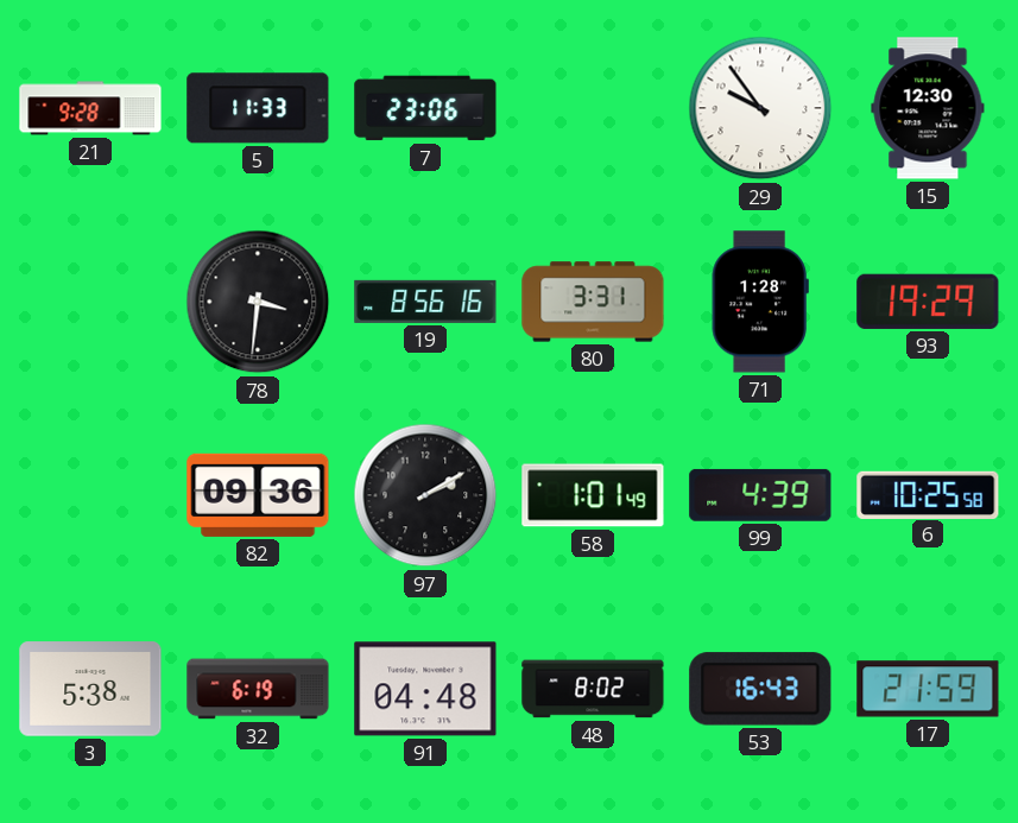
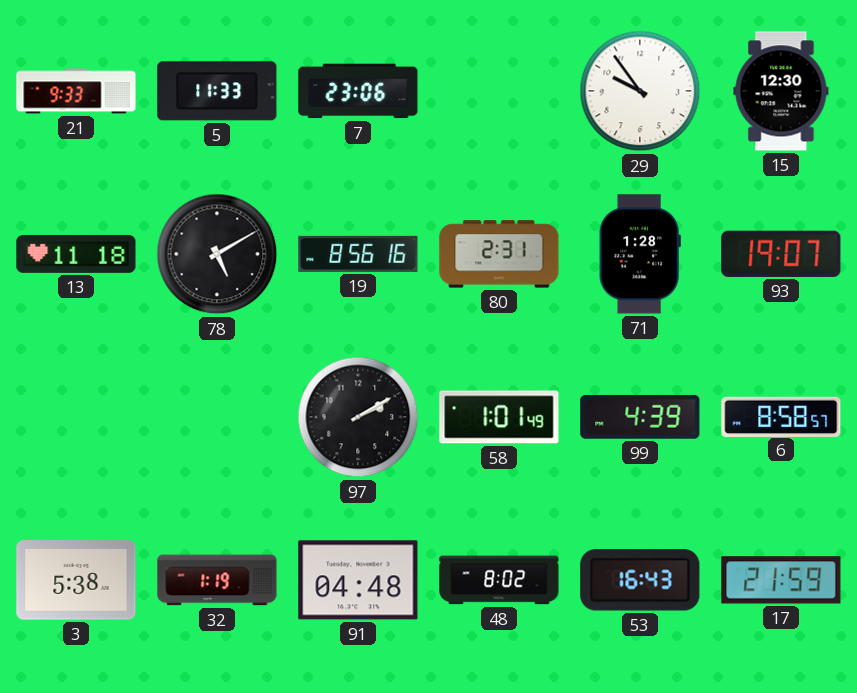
21: 9:28 -> 9:33
13: none -> 11:18
78: 3:31 -> 5:10
80: 3:31 -> 2:31
93: 19:29 -> 19:07
82: 09:36 -> none
6: 10:25 -> 8:58
32: 6:19 -> 1:19
